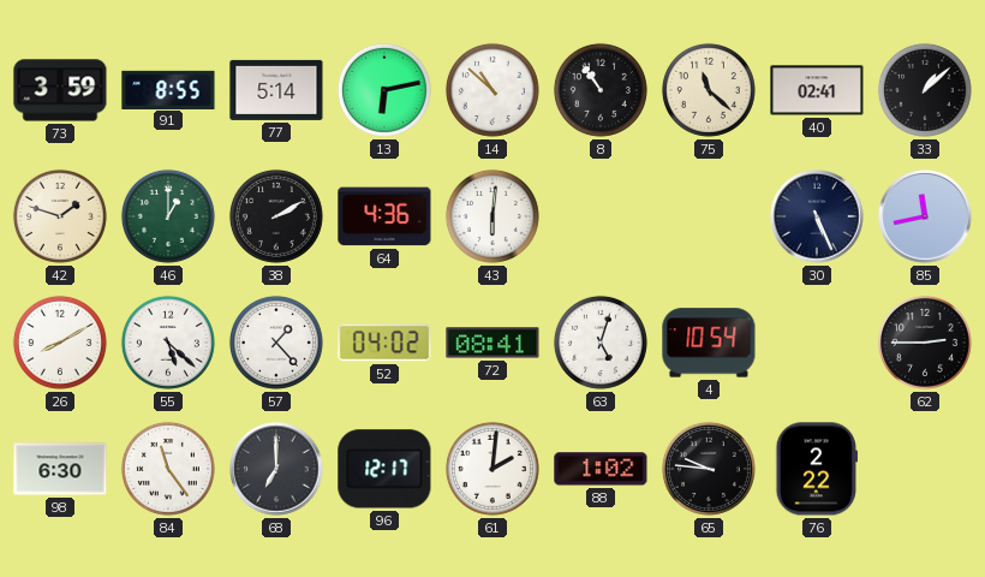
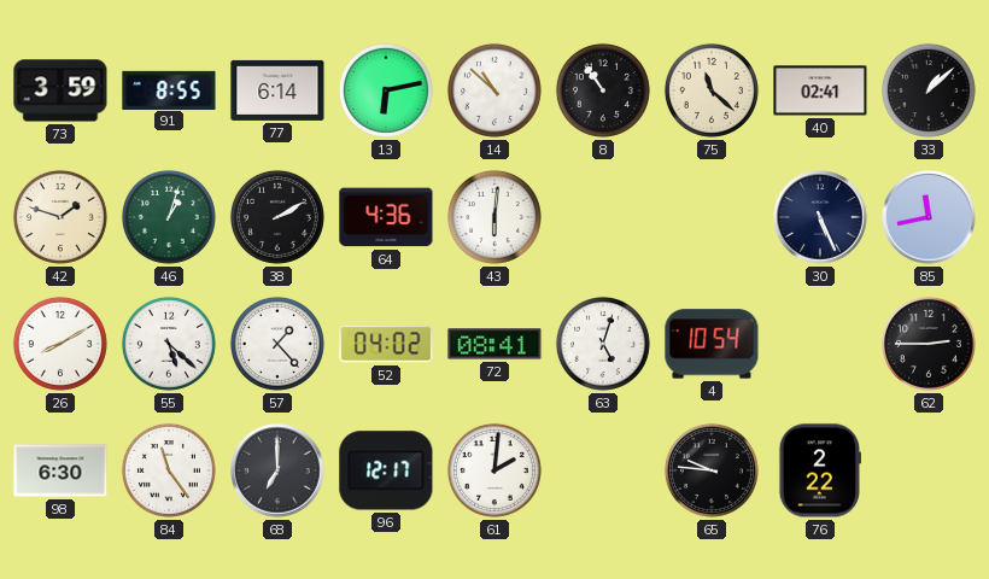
77: 5:14 -> 6:14
46: 1:00 -> 1:03
88: 1:02 -> none
